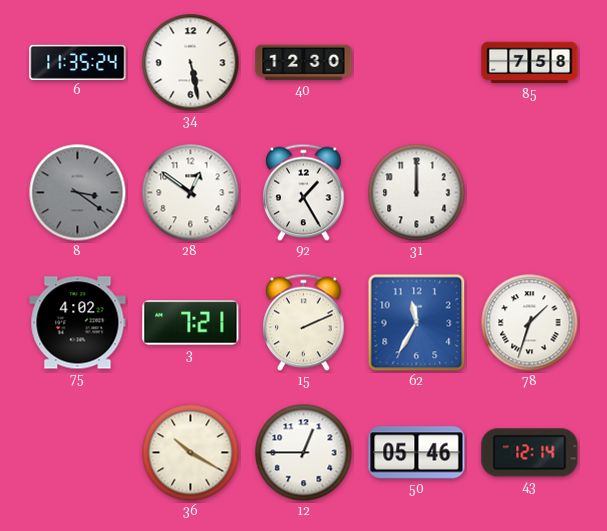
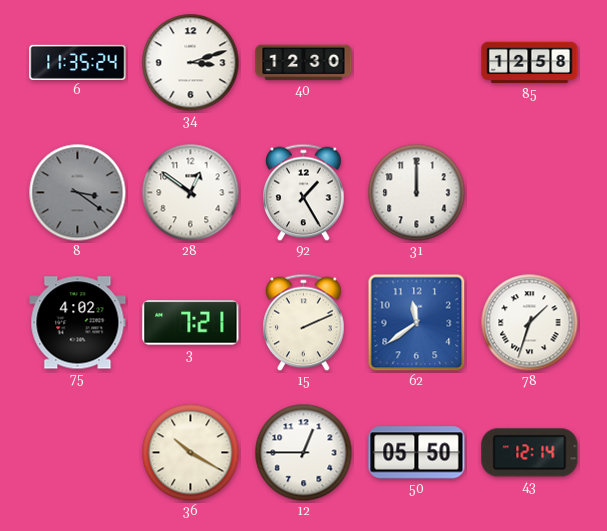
34: 5:28 -> 3:12
85: 7:58 -> 12:58
62: 11:35 -> 11:39
50: 05:46 -> 05:50
